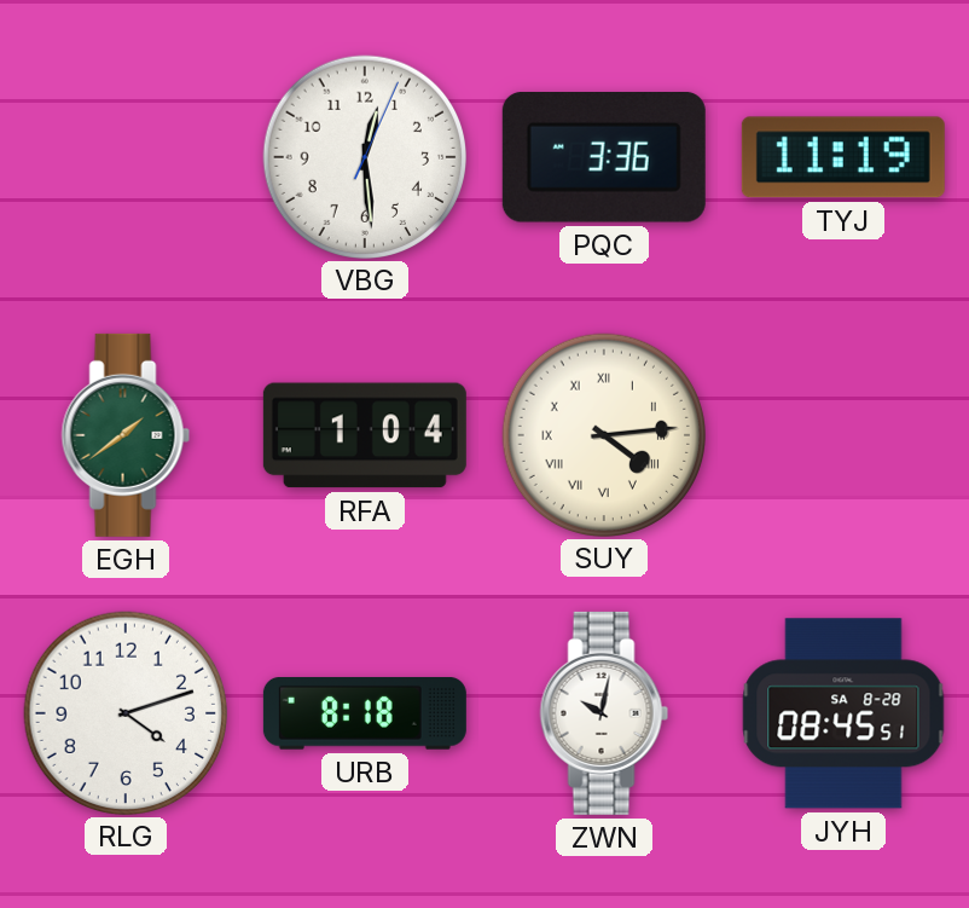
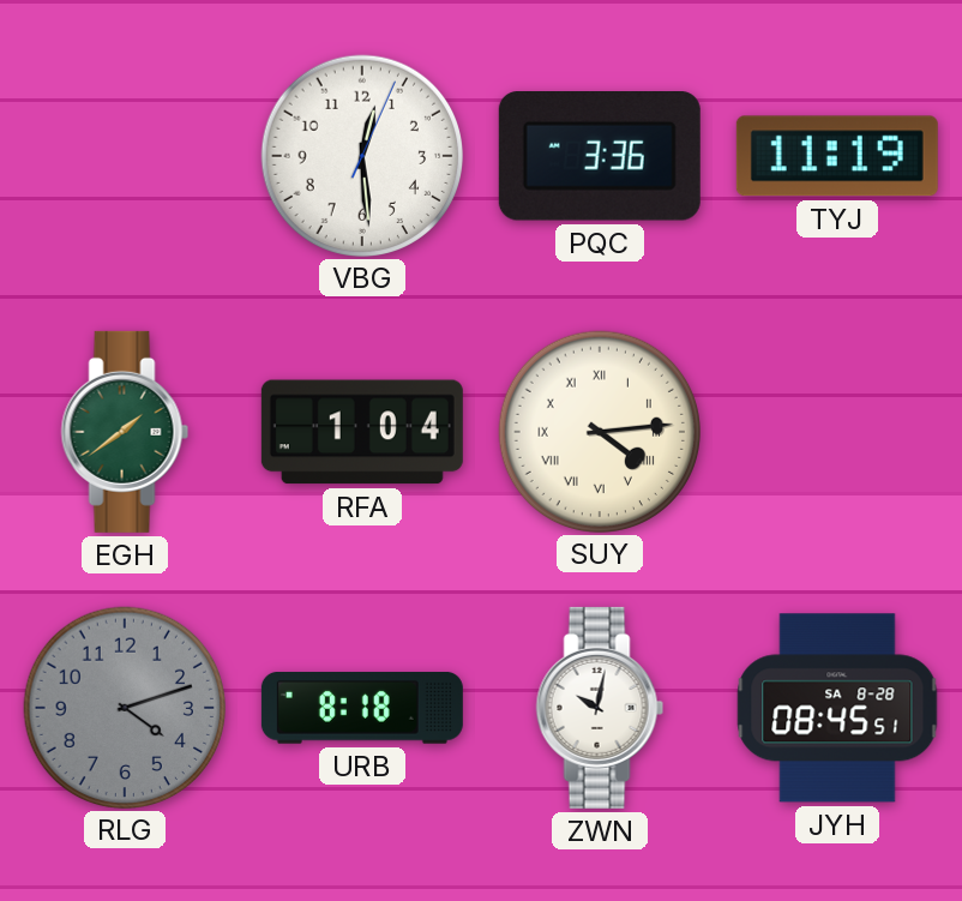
RLG dial: white -> grey
